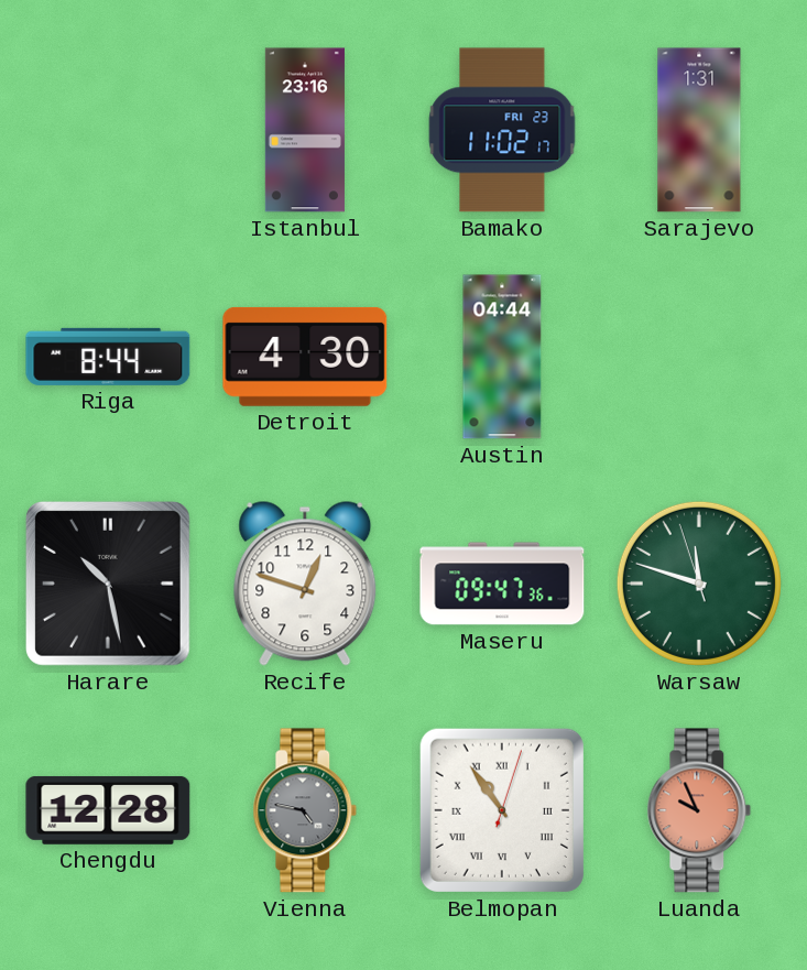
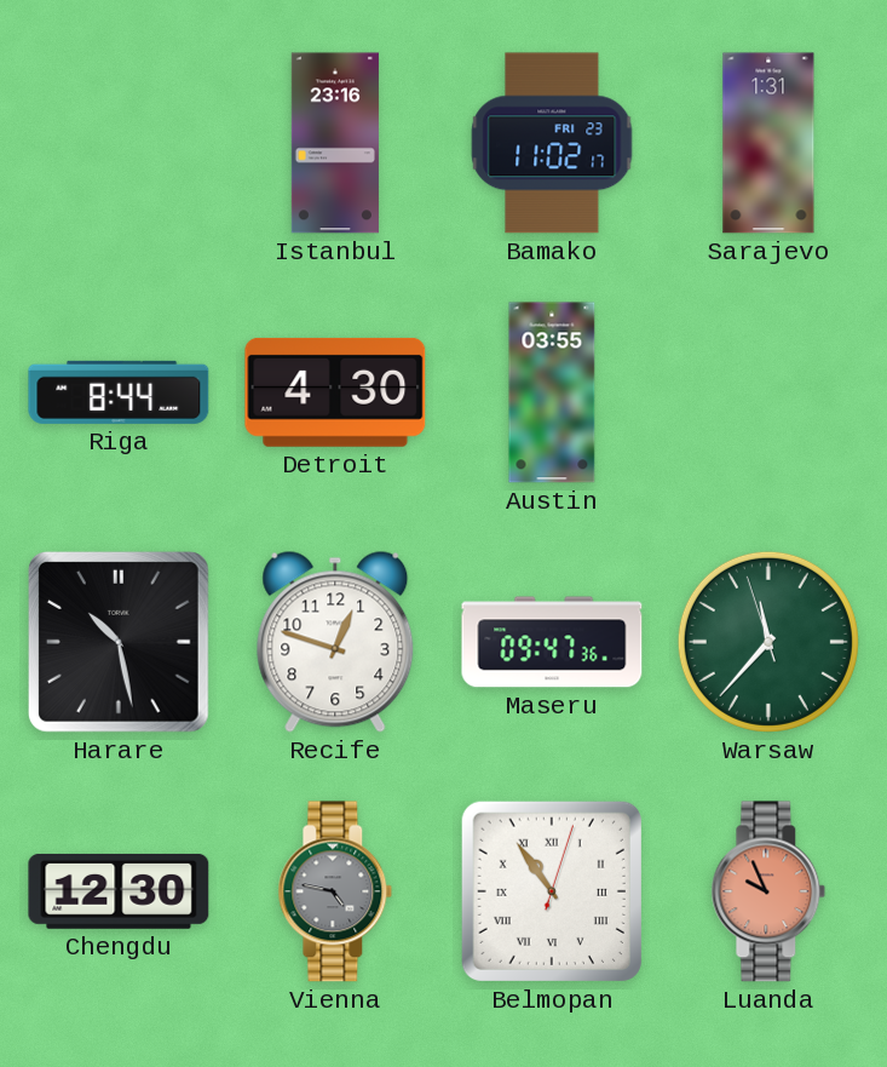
Austin: 04:44 -> 03:55
Warsaw: 11:47 -> 11:36
Chengdu: 12:28 -> 12:30
